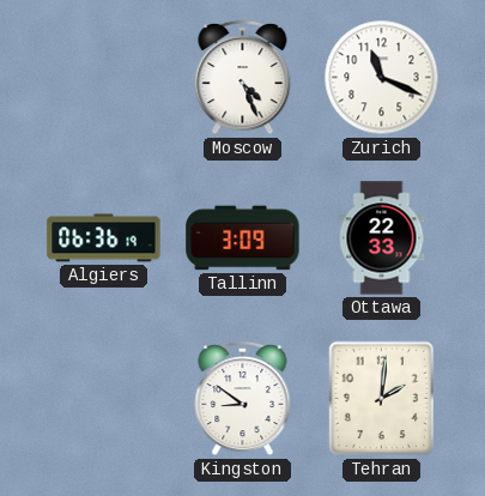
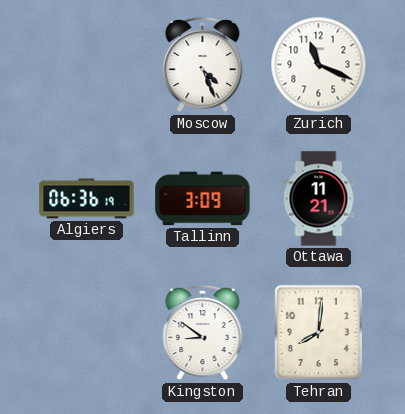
Ottawa: 22:33 -> 11:21
Tehran: 2:01 -> 8:01
